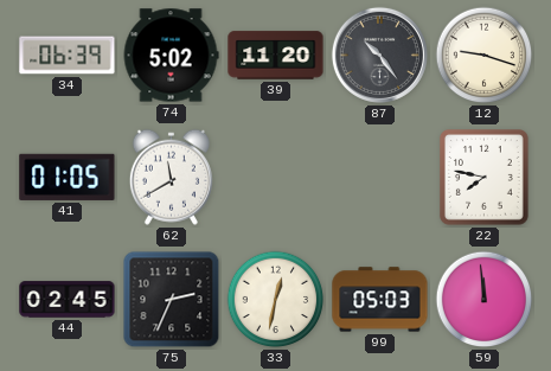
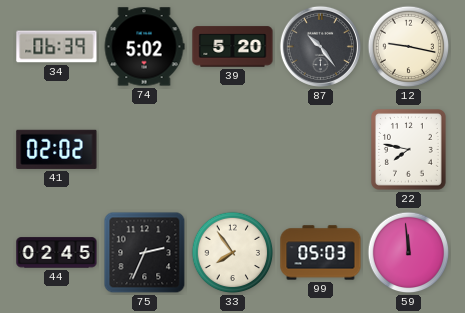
39: 11:20 -> 5:20
12: 9:18 -> 9:17
41: 01:05 -> 02:02
62: 11:40 -> none
33: 12:32 -> 7:54
